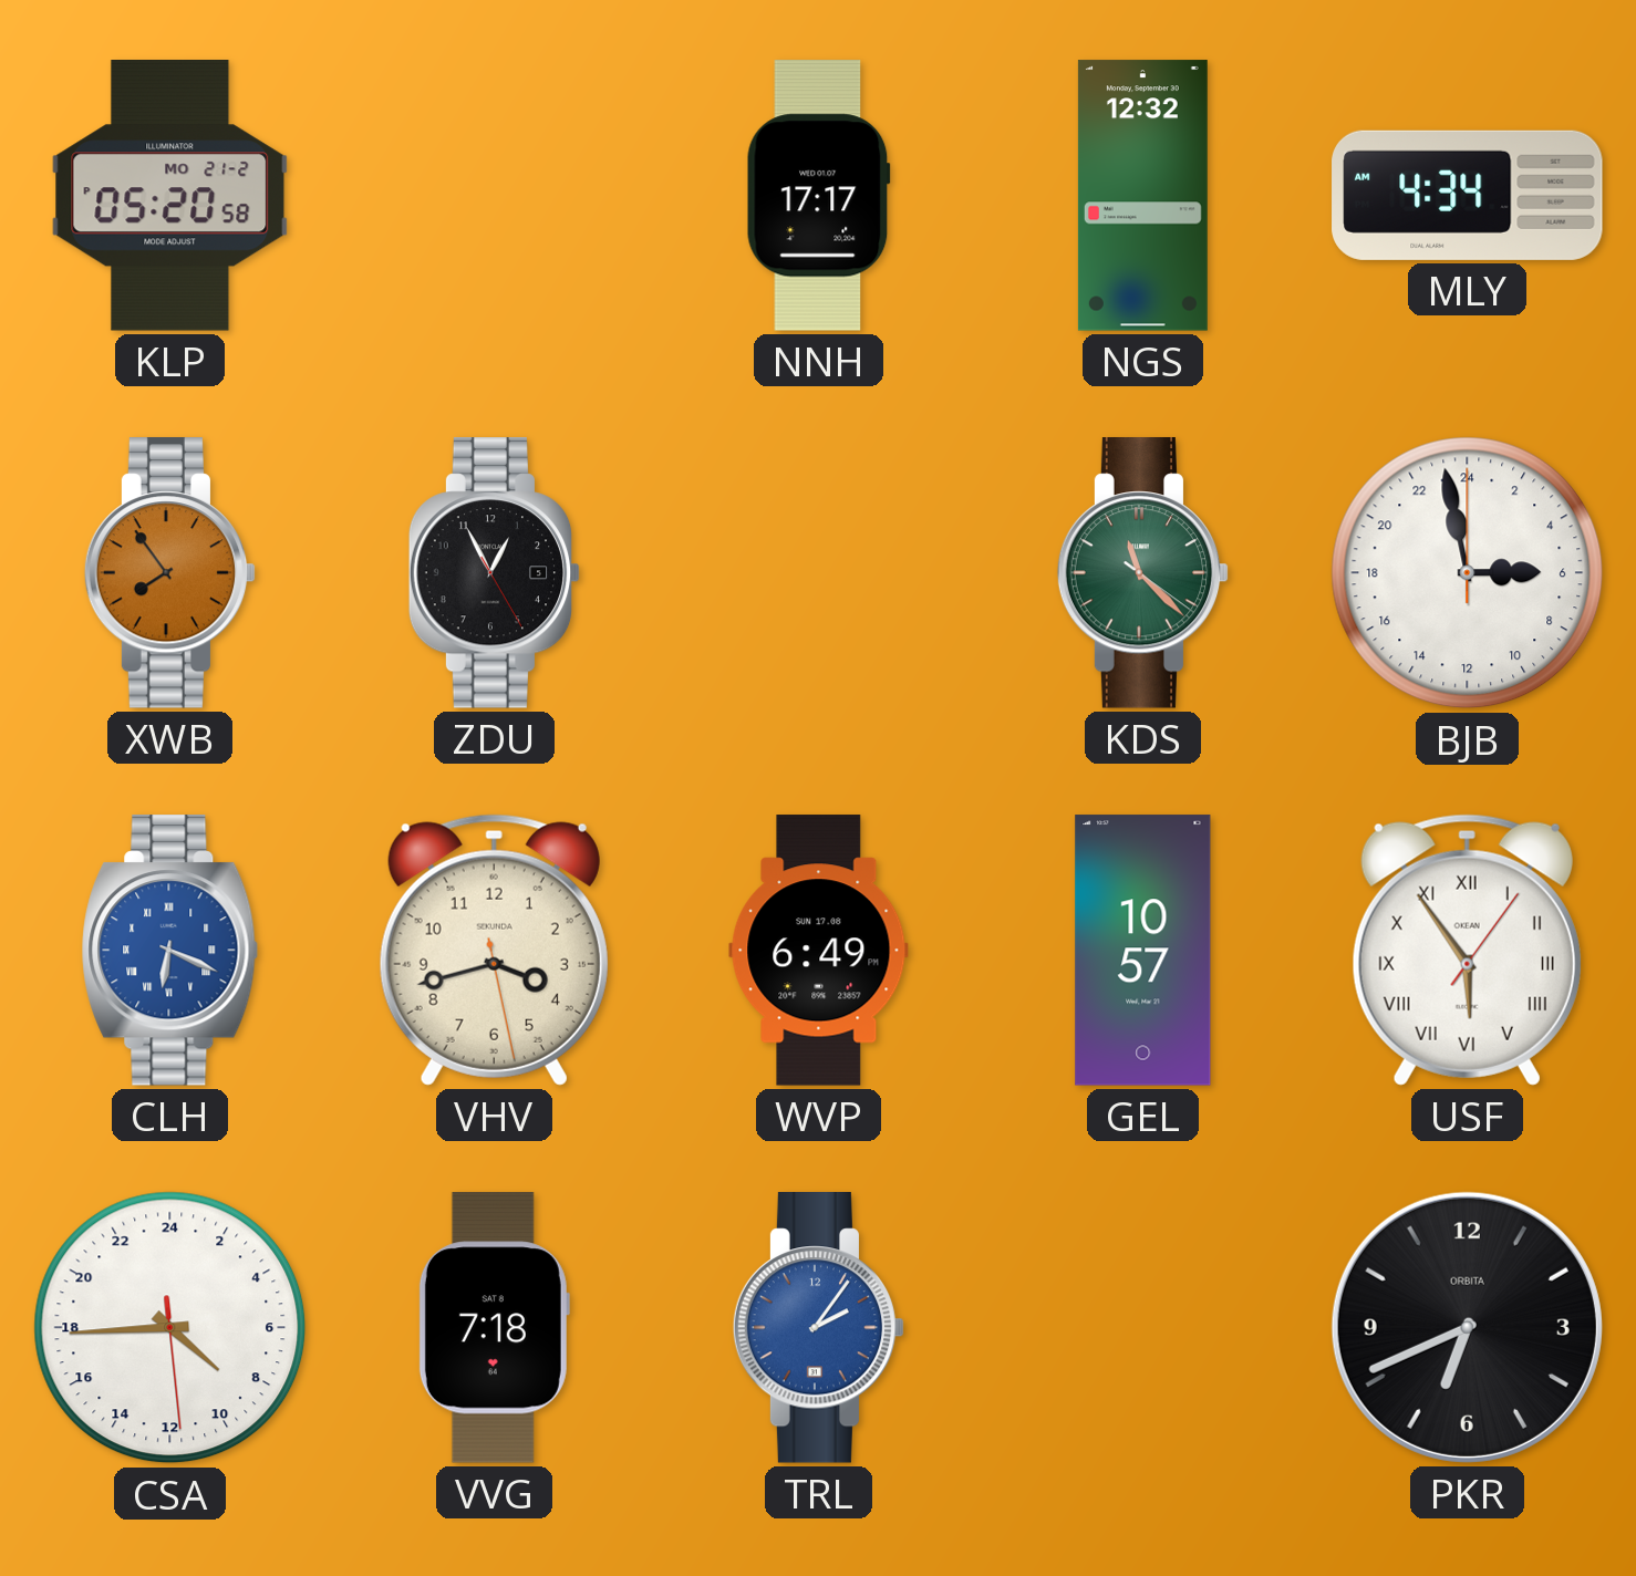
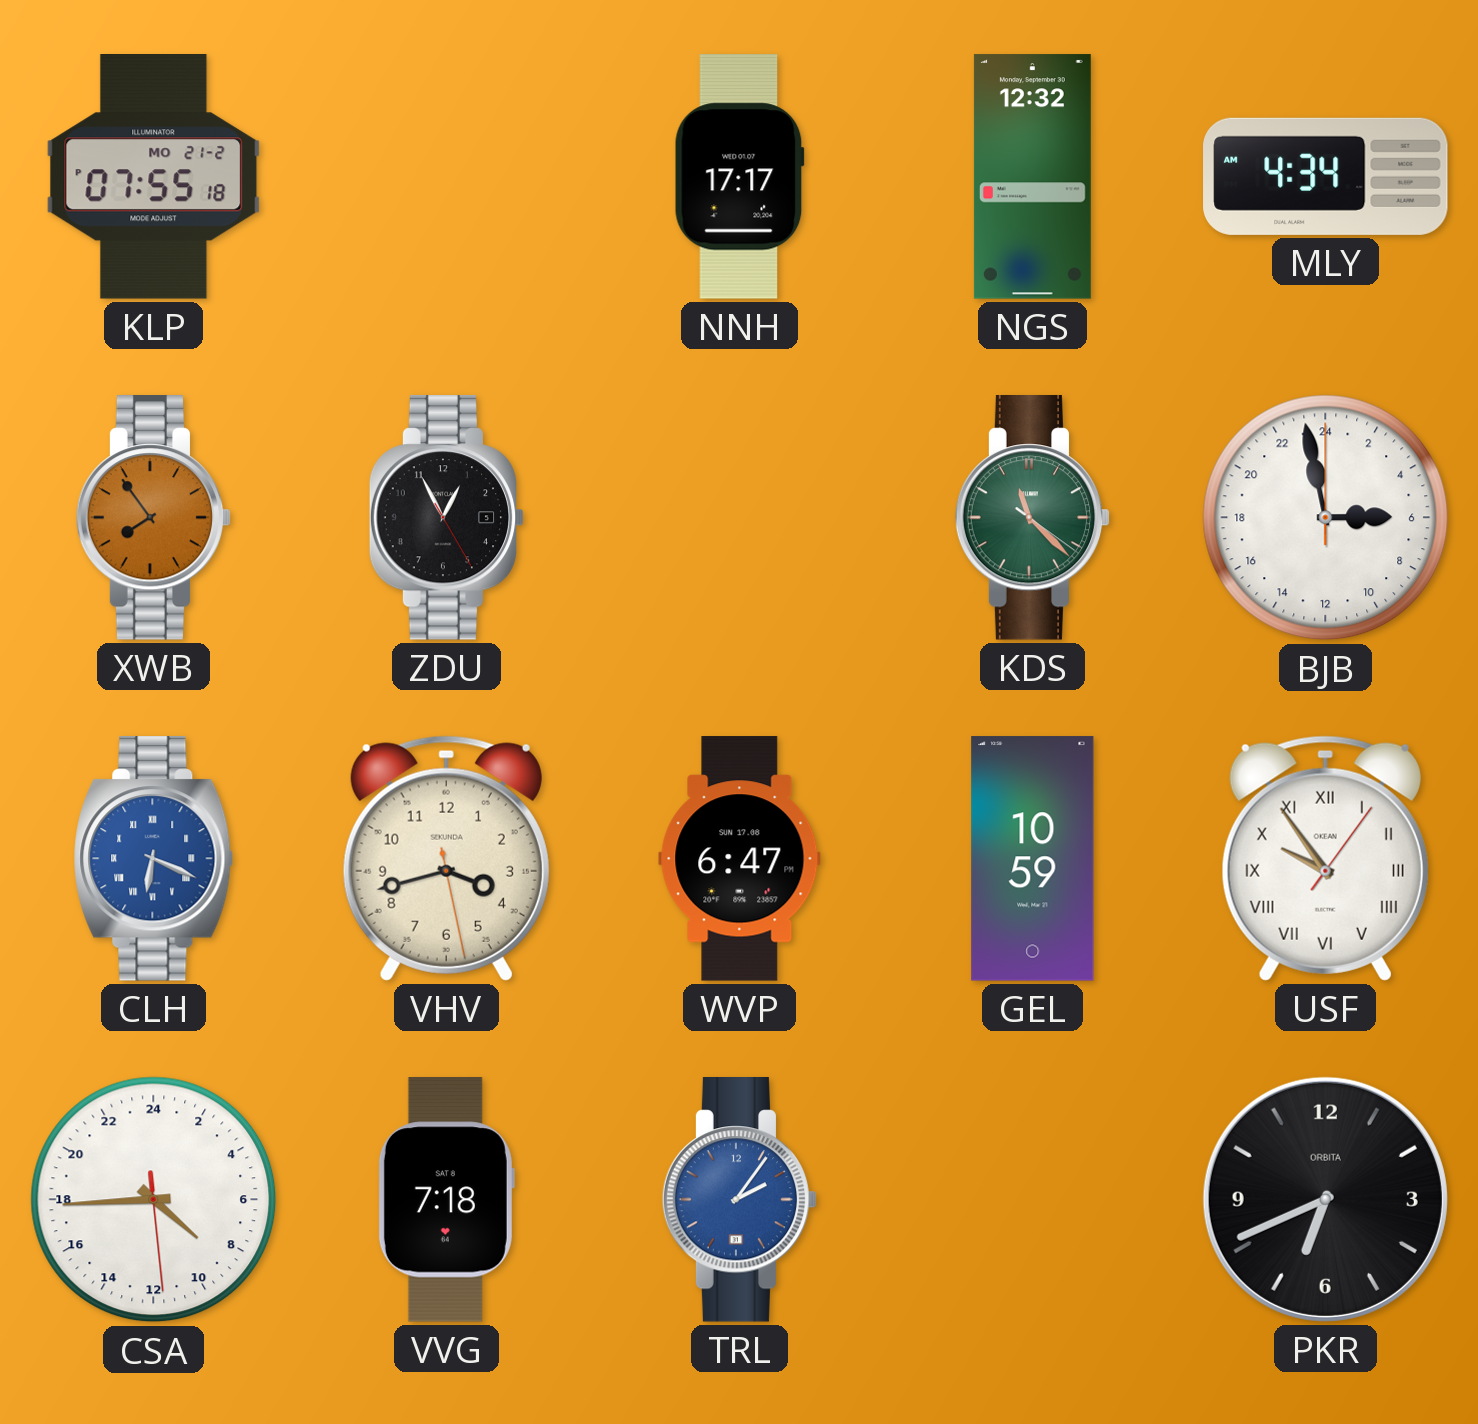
KLP: 05:20 -> 07:55
WVP: 6:49 -> 6:47
GEL: 10:57 -> 10:59
USF: 5:54 -> 9:54
